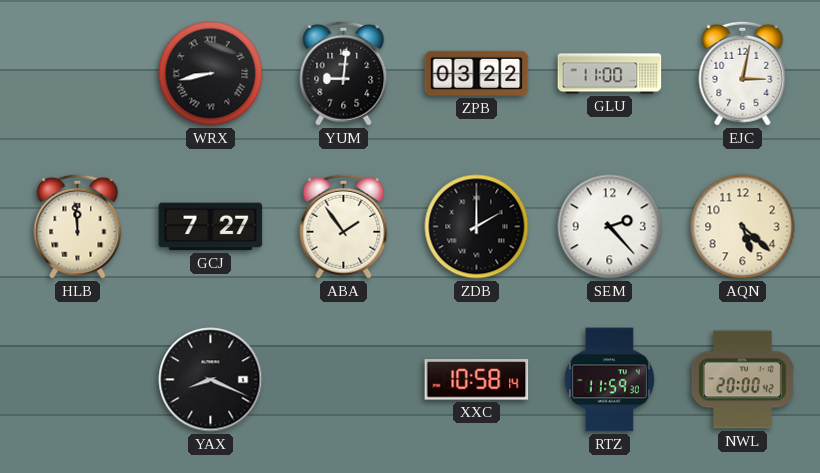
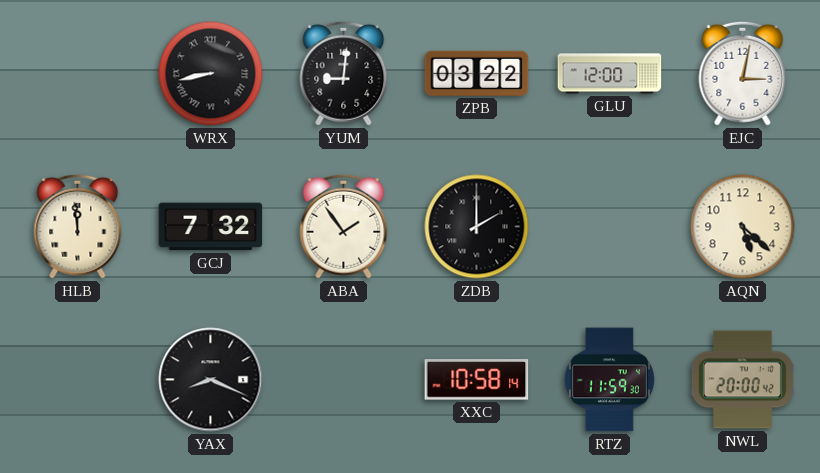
GLU: 11:00 -> 12:00
GCJ: 7:27 -> 7:32
SEM: 2:23 -> none
